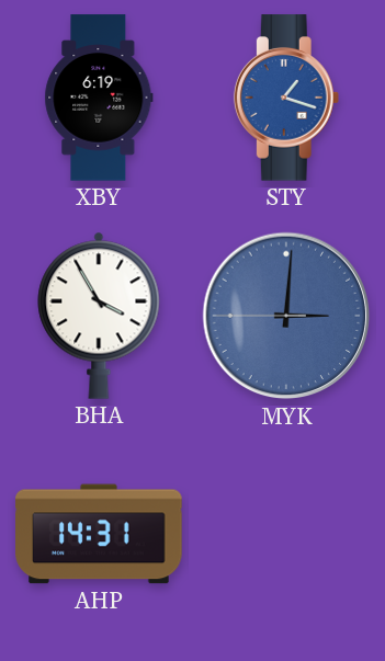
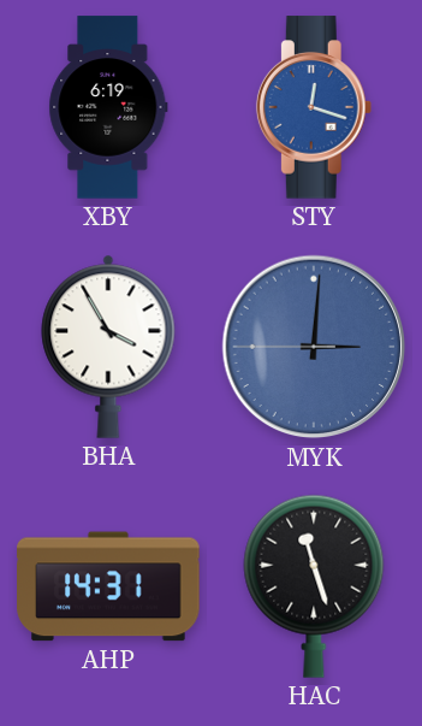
STY: 1:18 -> 12:18
HAC: none -> 11:27
